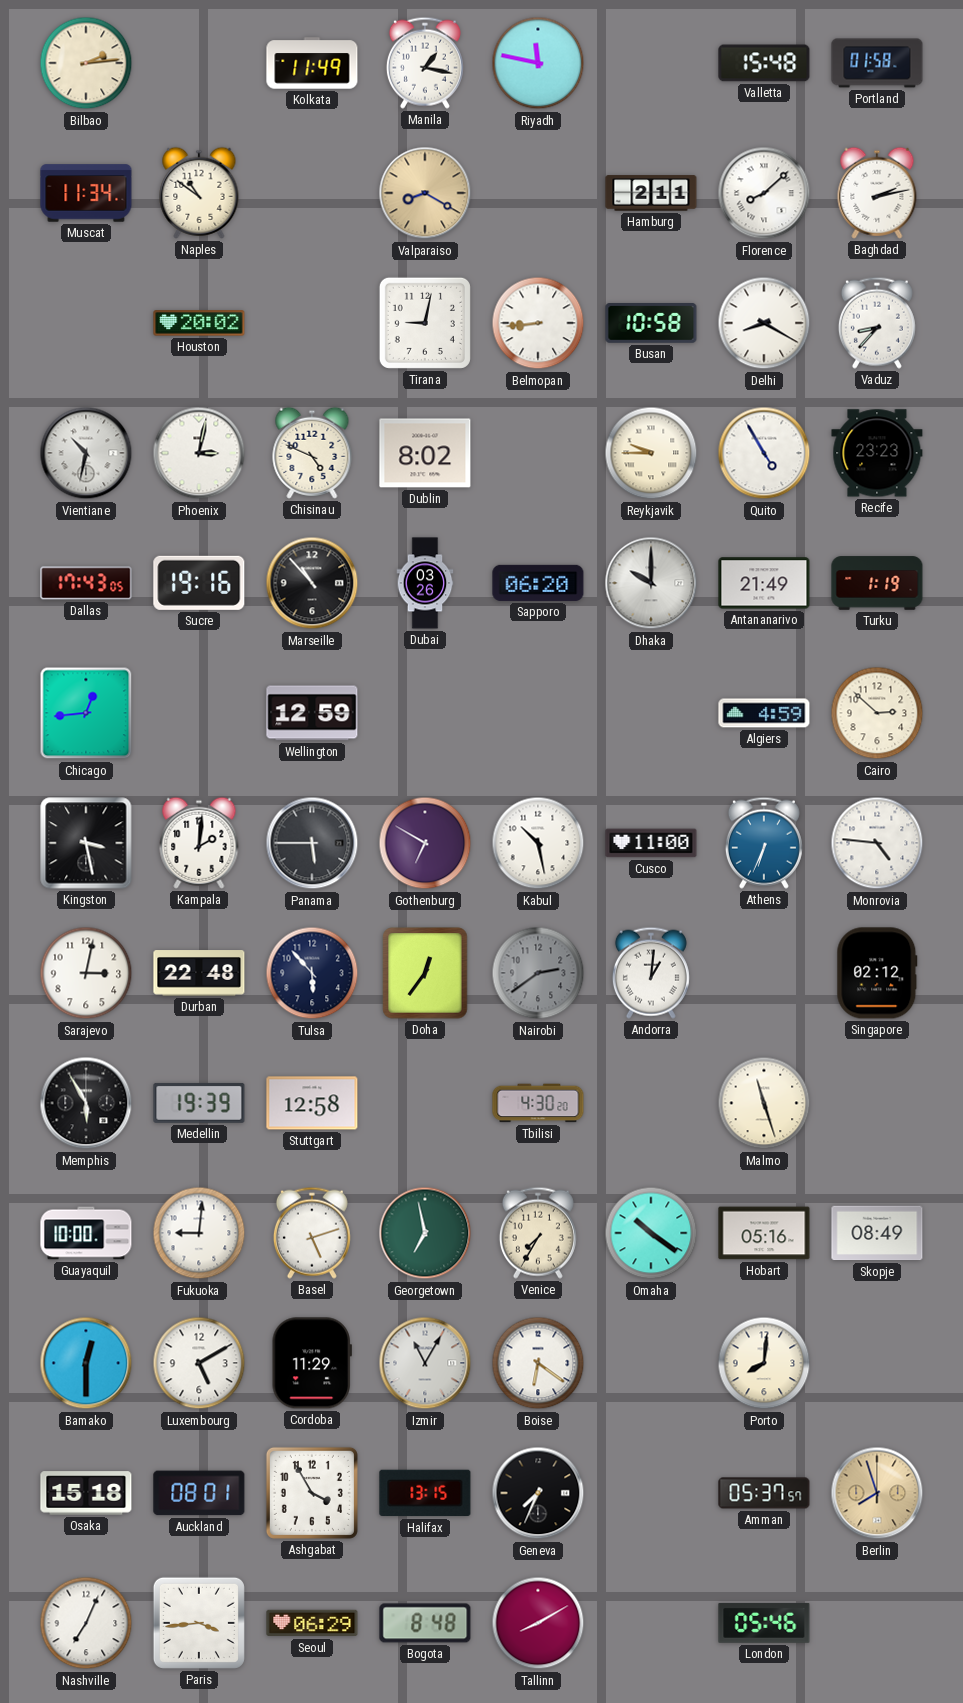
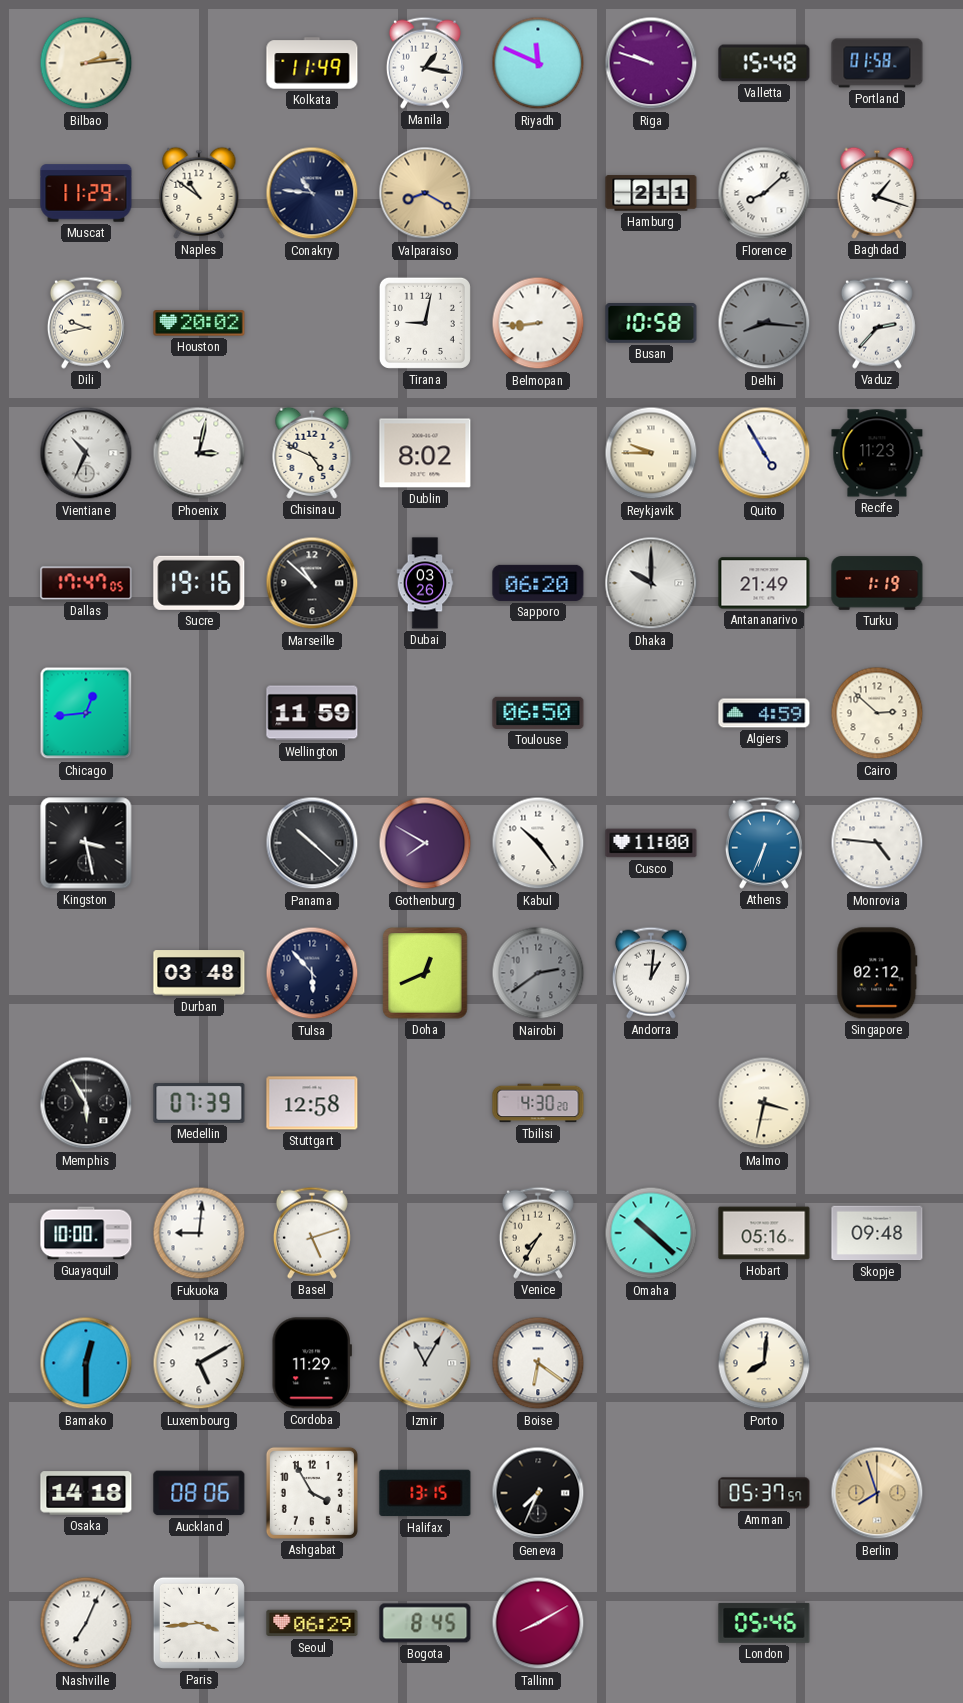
Riyadh: 11:47 -> 11:49
Riga: none -> 9:48
Muscat: 11:34 -> 11:29
Conakry: none -> 10:46
Baghdad: 2:13 -> 1:18
Dili: none -> 9:43
Delhi: 8:20 -> 8:16
Delhi dial: white -> grey
Vaduz: 8:37 -> 2:37
Vientiane: 10:32 -> 10:34
Recife: 23:23 -> 11:23
Dallas: 17:43 -> 17:47
Marseille: 10:53 -> 10:52
Wellington: 12:59 -> 11:59
Toulouse: none -> 06:50
Kampala: 2:01 -> none
Panama: 5:45 -> 10:22
Gothenburg: 6:50 -> 7:50
Kabul: 10:28 -> 10:24
Sarajevo: 3:02 -> none
Durban: 22:48 -> 03:48
Doha: 12:36 -> 12:41
Medellin: 19:39 -> 07:39
Malmo: 11:27 -> 3:32
Georgetown: 6:58 -> none
Omaha: 10:21 -> 10:22
Skopje: 08:49 -> 09:48
Osaka: 15:18 -> 14:18
Auckland: 08:01 -> 08:06
Bogota: 8:48 -> 8:45
